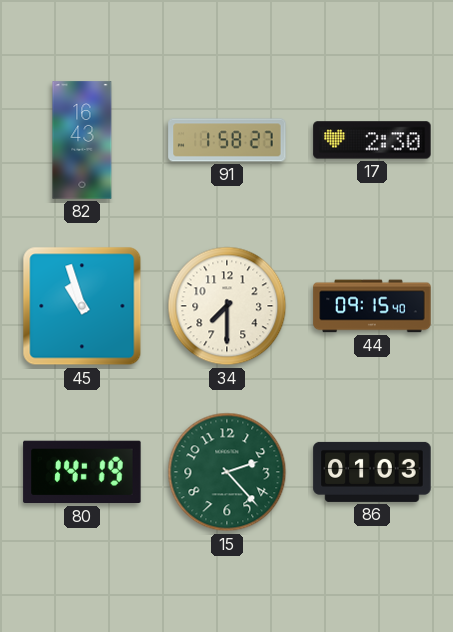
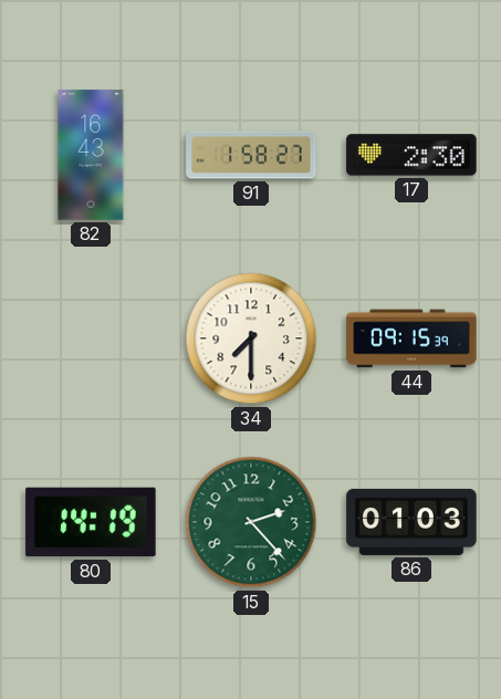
45: 10:57 -> none
44: 09:15:40 -> 09:15:39
